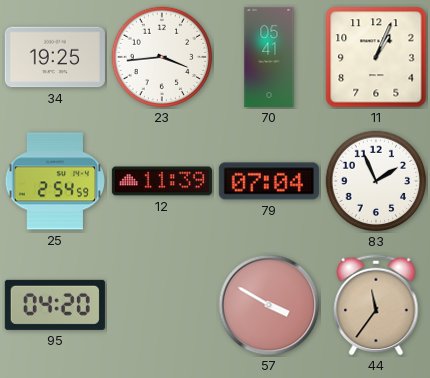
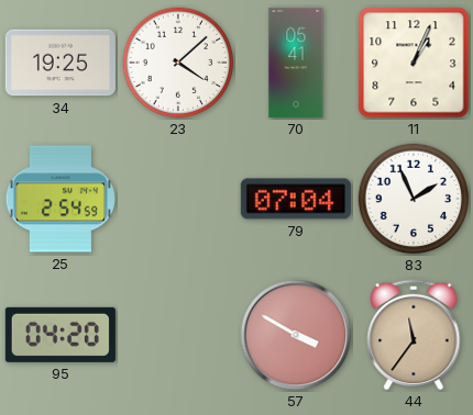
23: 3:44 -> 4:08
12: 11:39 -> none
